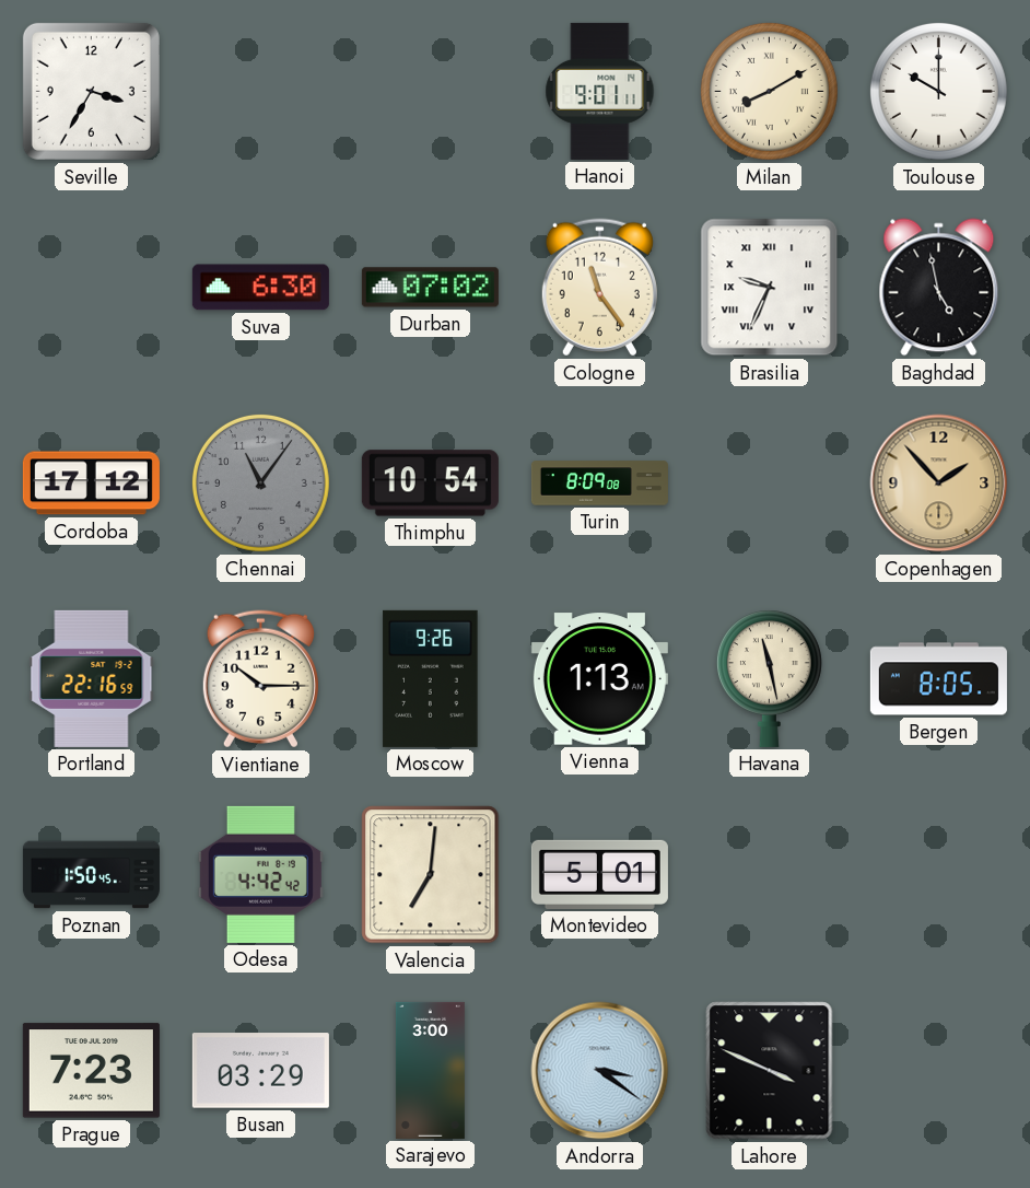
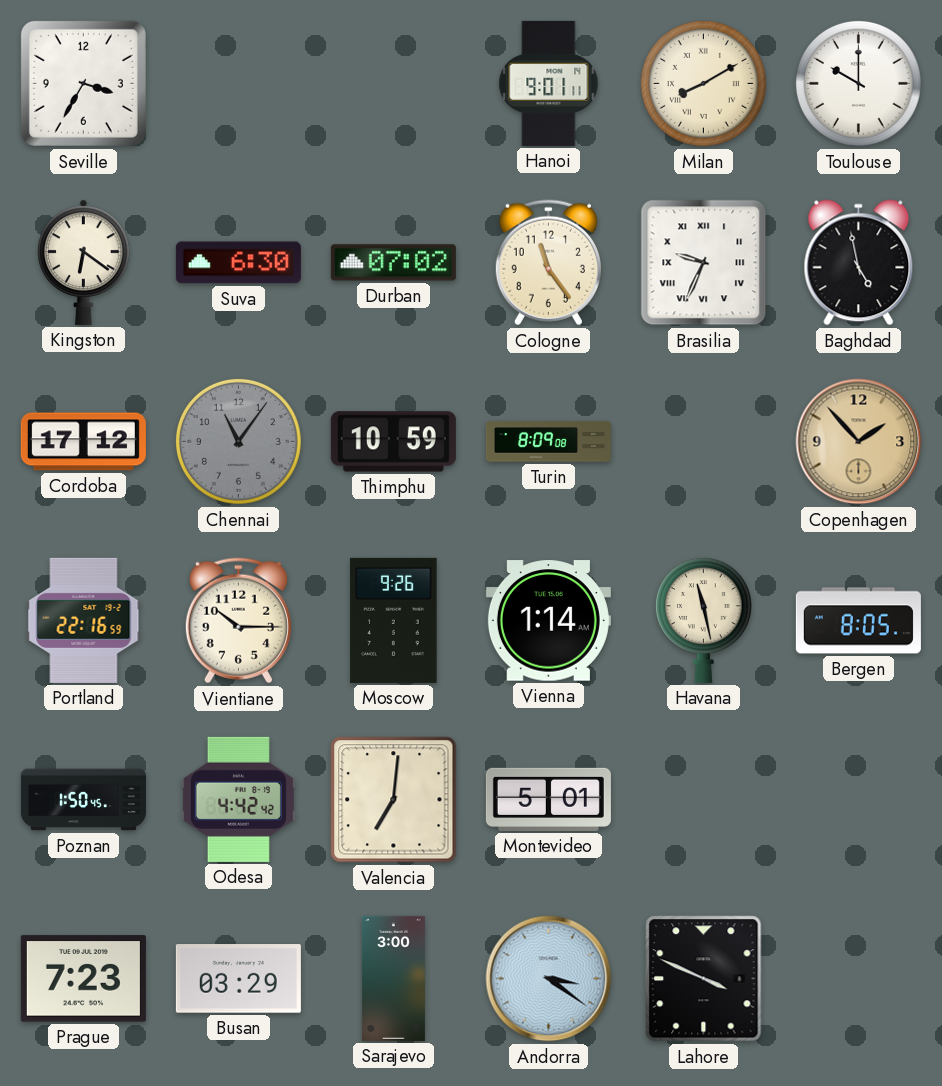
Kingston: none -> 6:21
Thimphu: 10:54 -> 10:59
Vienna: 1:13 -> 1:14
